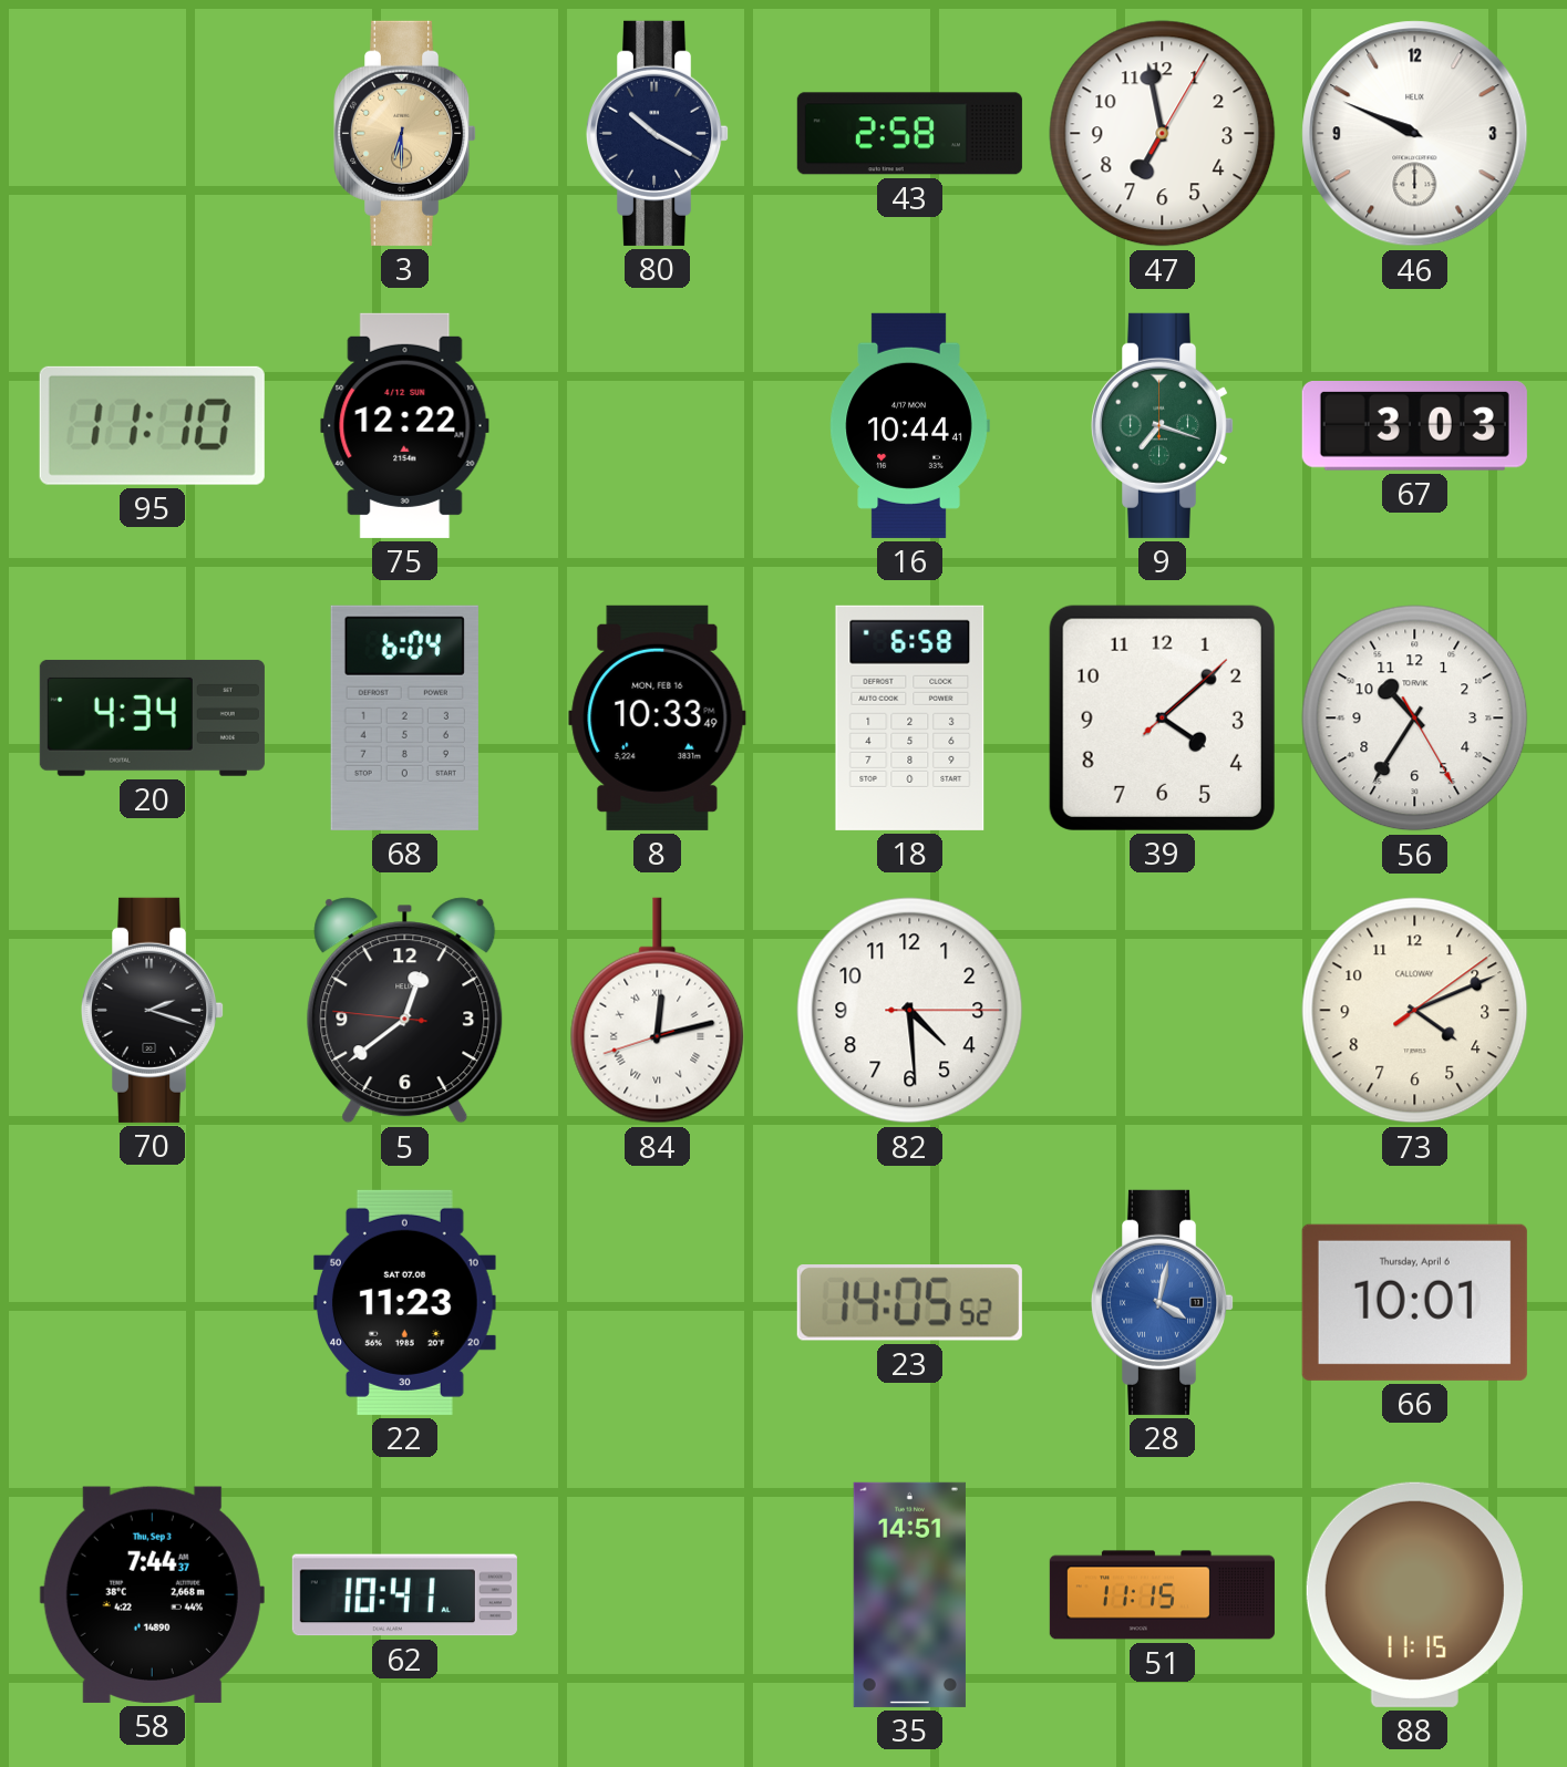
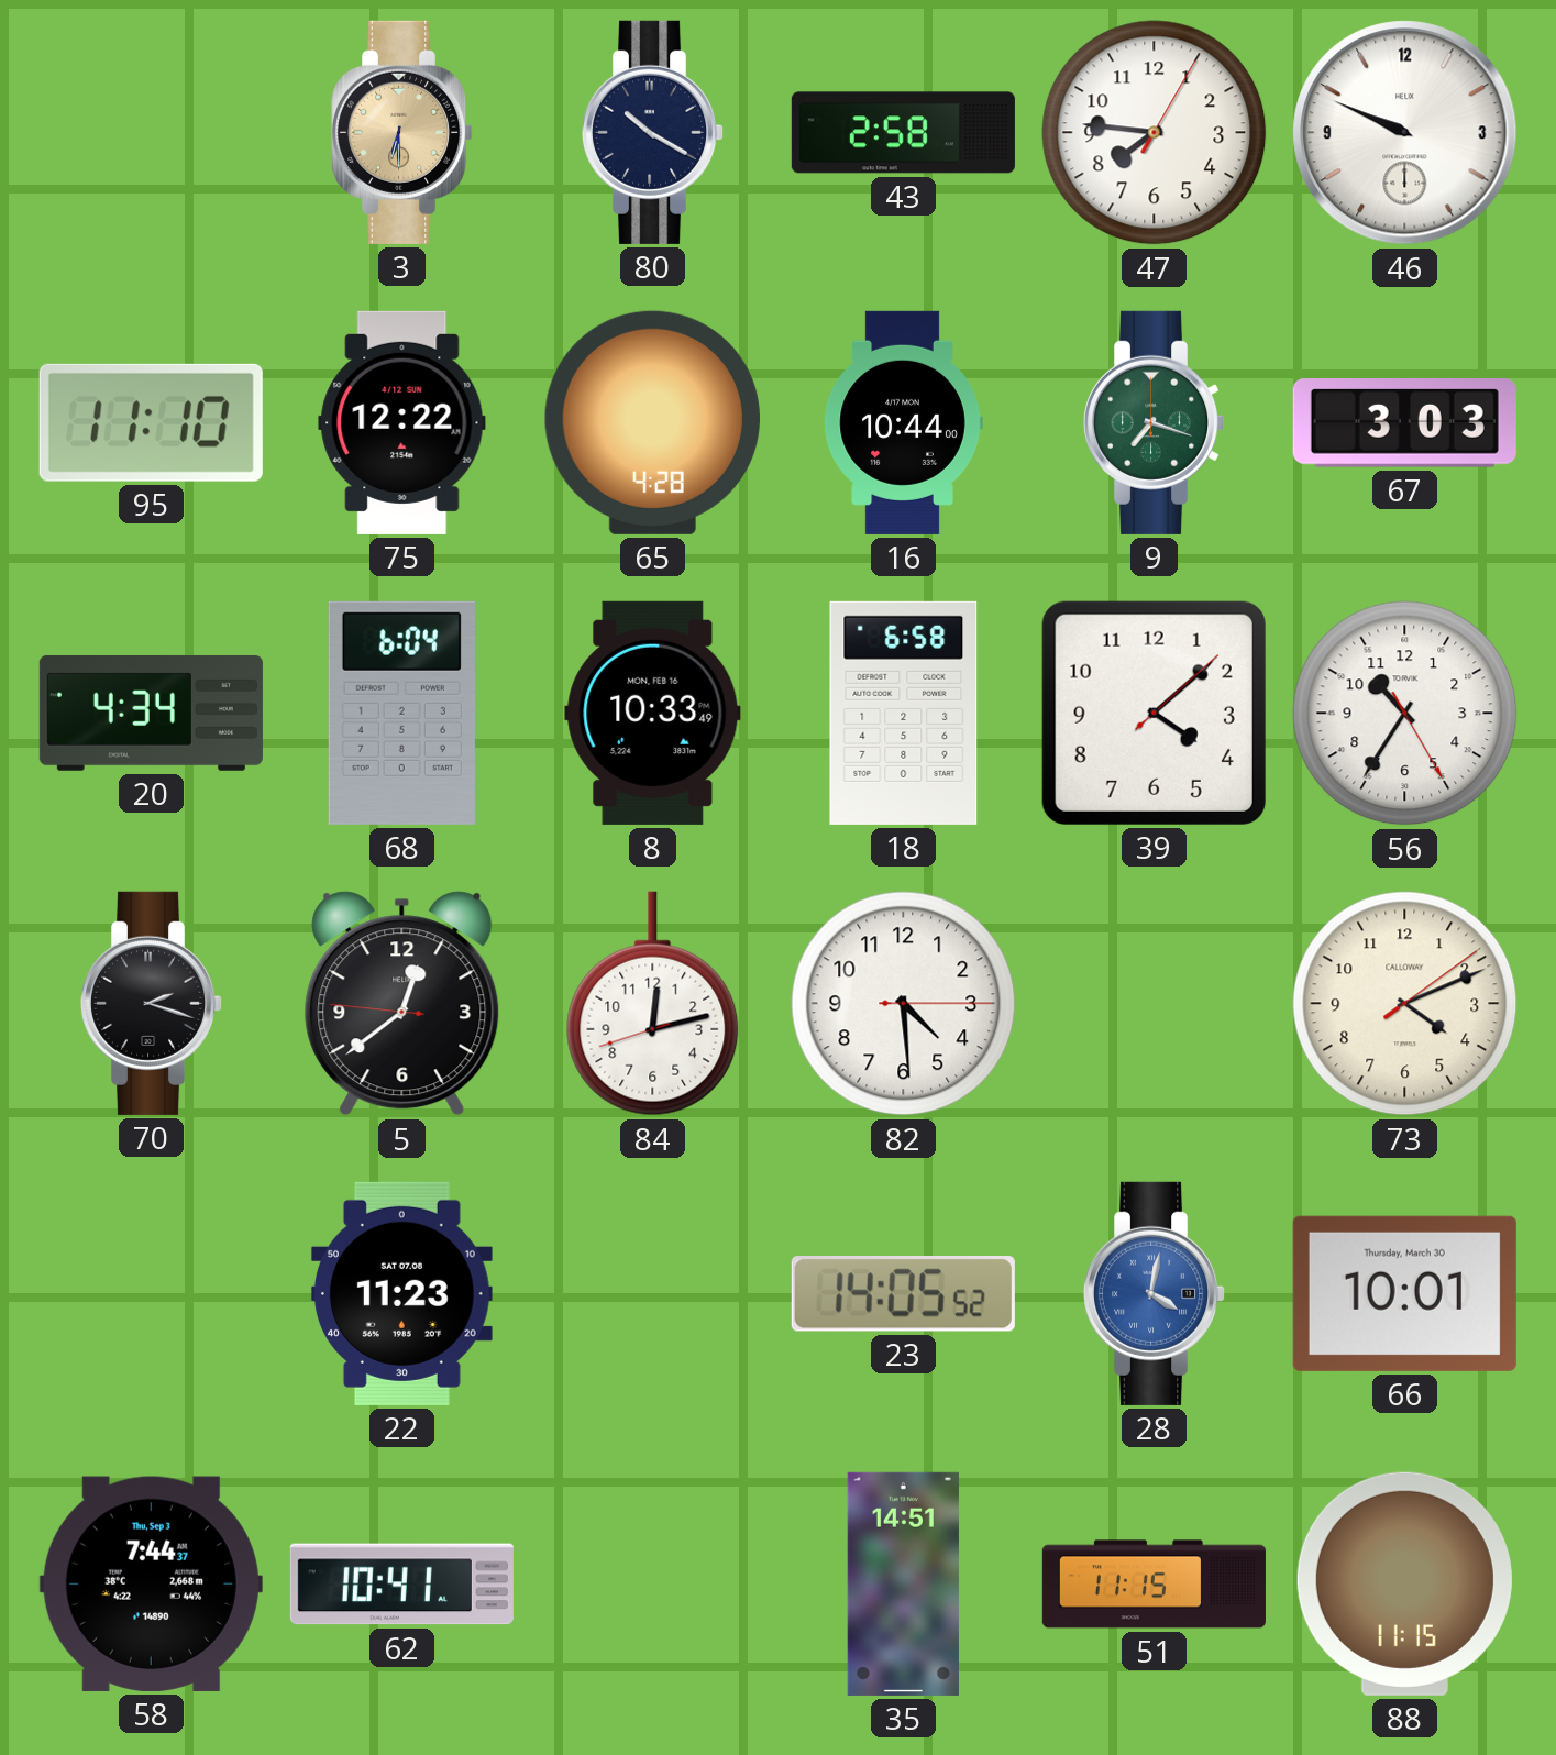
47: 6:58 -> 7:46
65: none -> 4:28
16: 10:44:41 -> 10:44:00
84 numerals: Roman -> Arabic
66 date: Thursday, April 6 -> Thursday, March 30
